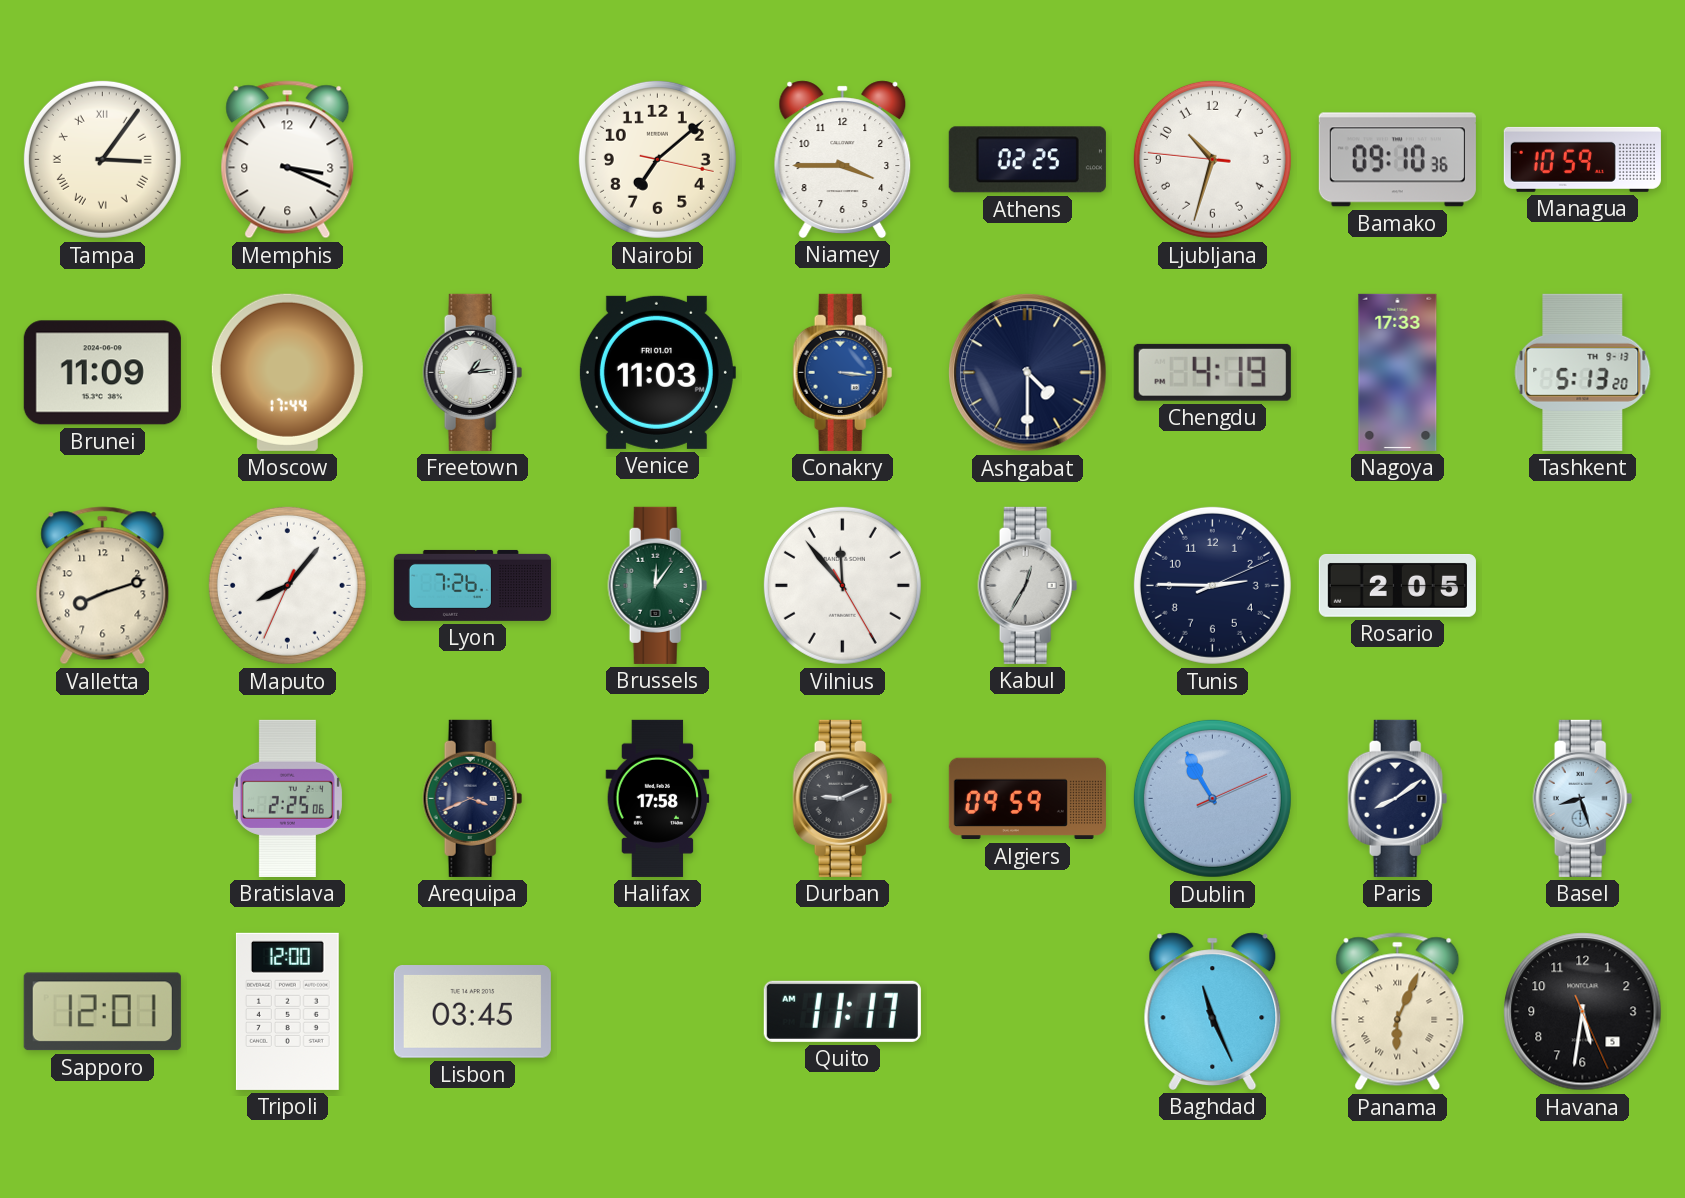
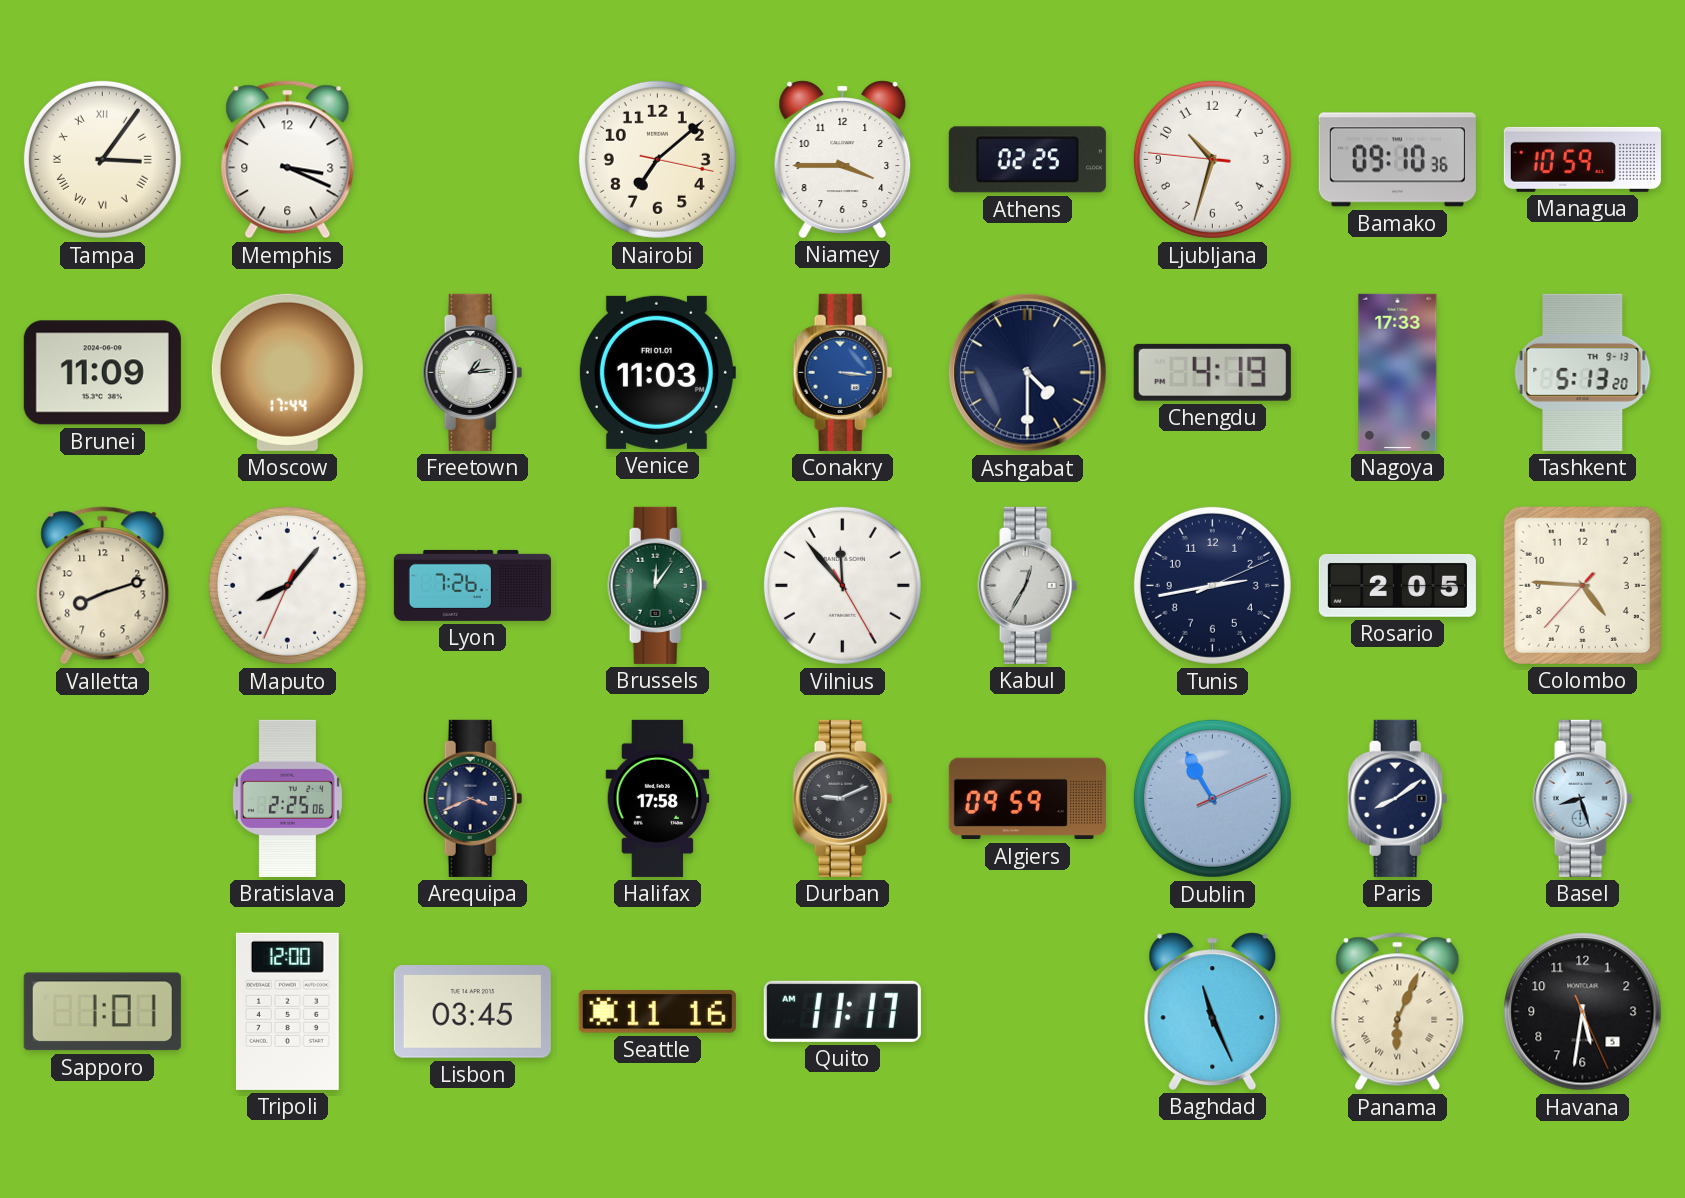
Tunis: 2:45 -> 2:43
Colombo: none -> 4:45
Sapporo: 12:01 -> 1:01
Seattle: none -> 11:16
